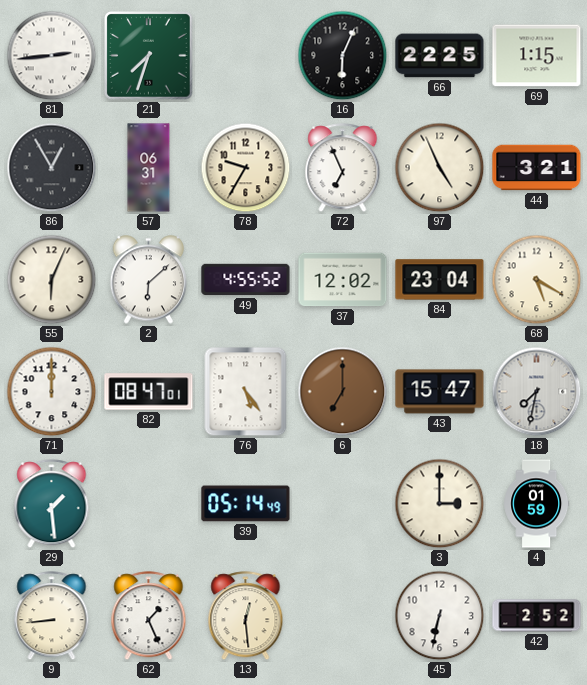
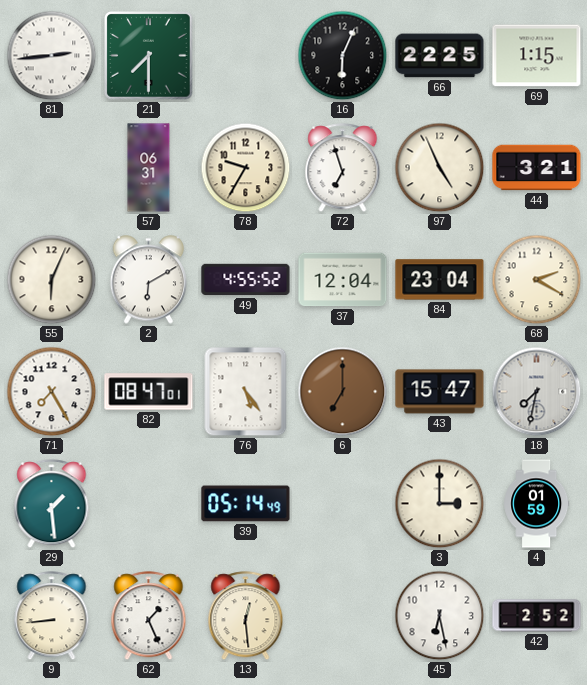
21: 7:33 -> 7:30
86: 12:55 -> none
72: 6:56 -> 6:57
2: 6:08 -> 6:10
37: 12:02 -> 12:04
68: 5:20 -> 2:20
71: 12:00 -> 7:25
45: 6:32 -> 6:28
